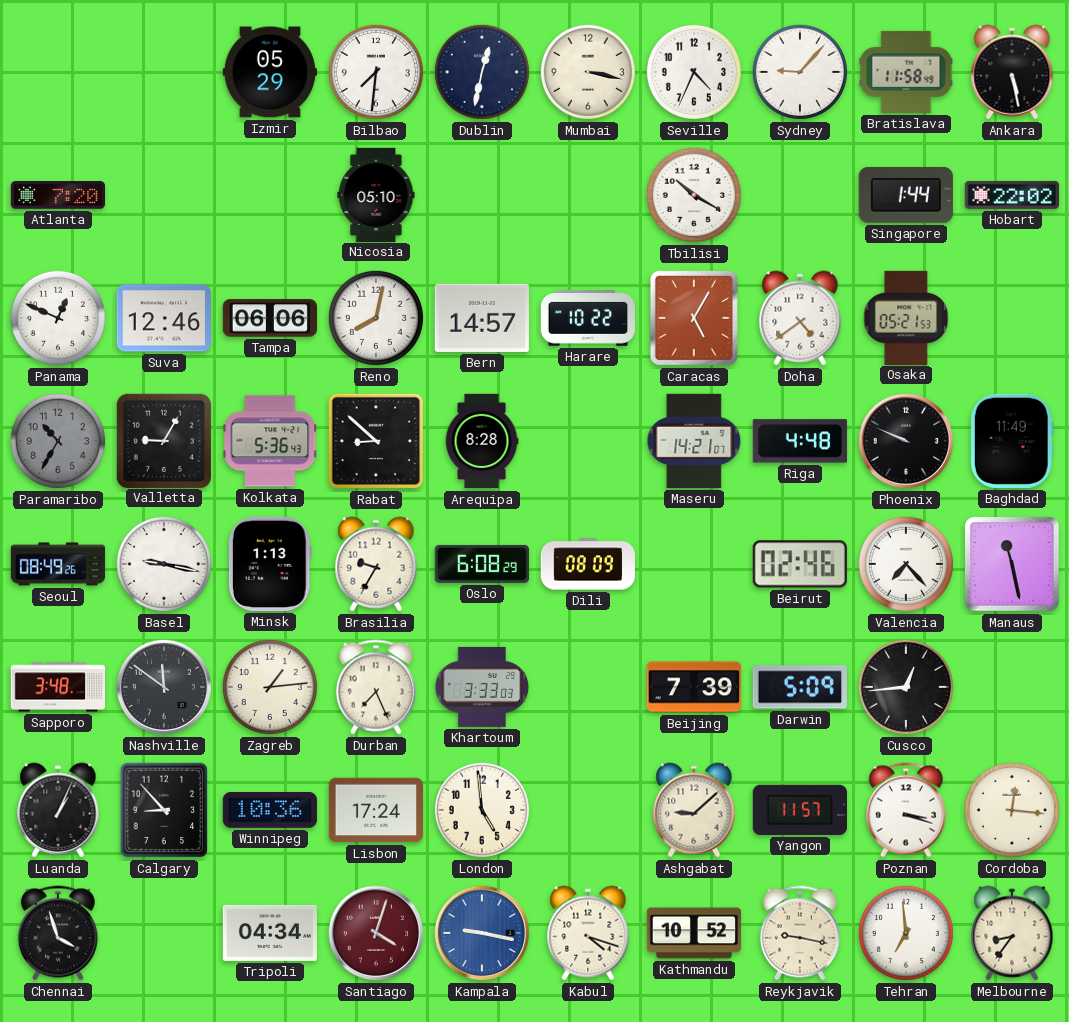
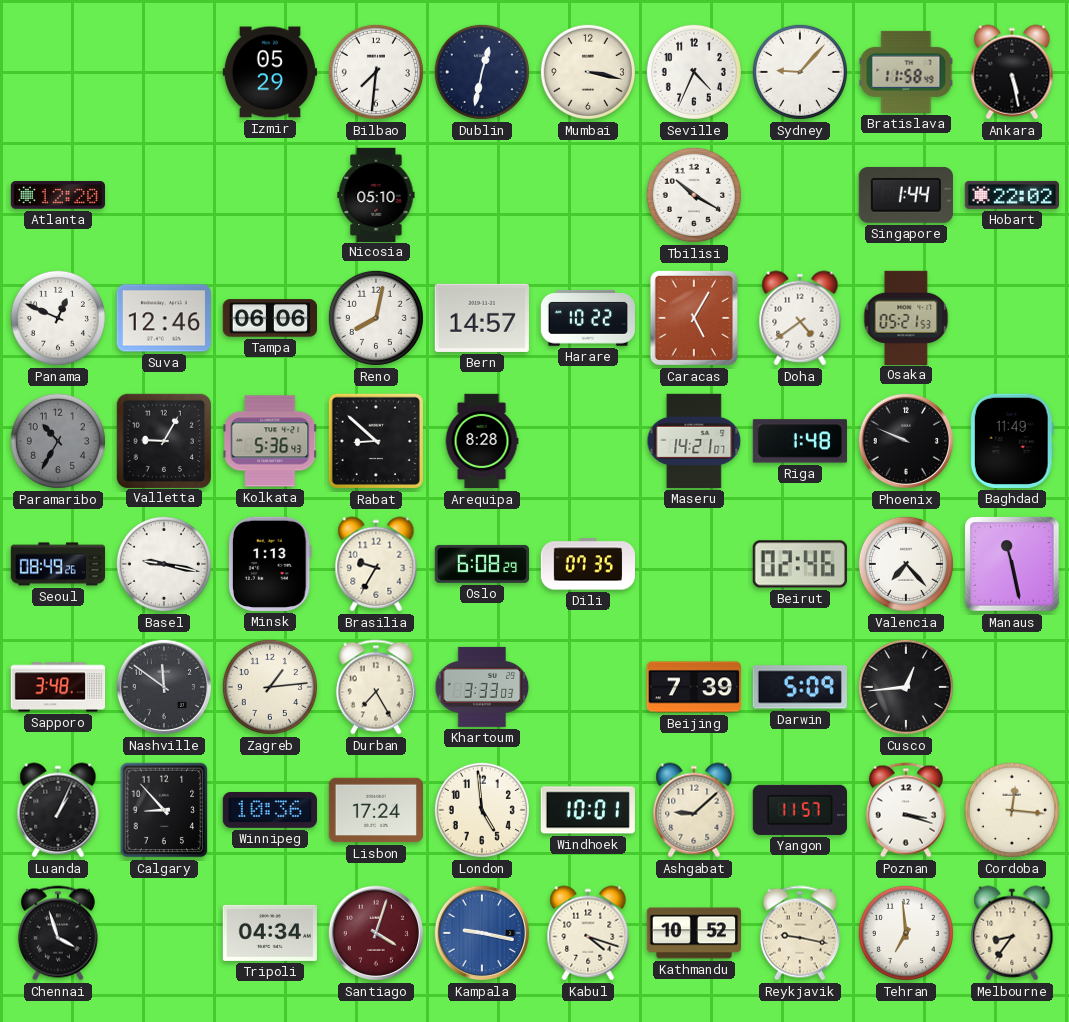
Atlanta: 7:20 -> 12:20
Riga: 4:48 -> 1:48
Dili: 08:09 -> 07:35
Durban: 7:26 -> 7:25
Windhoek: none -> 10:01
